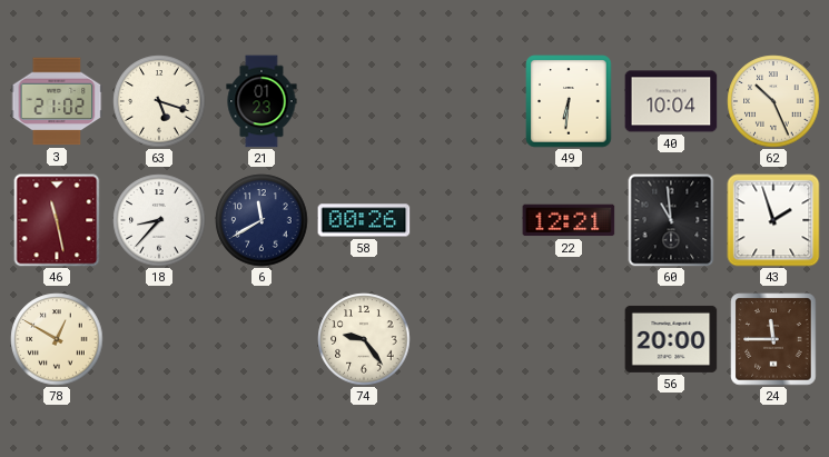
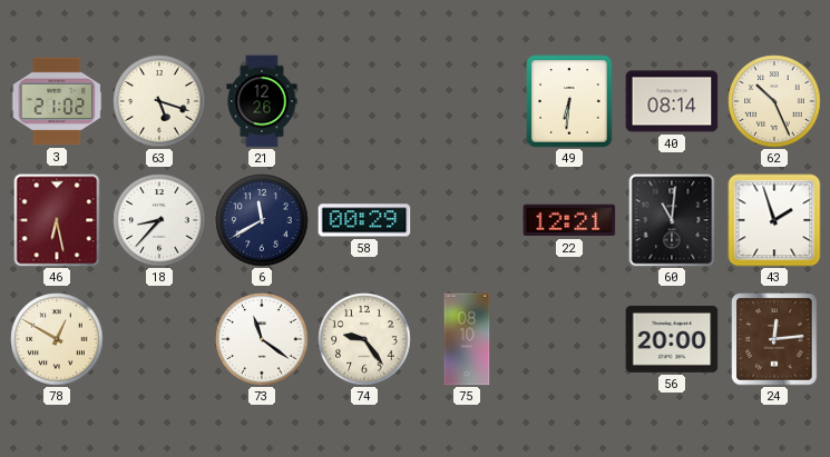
21: 01:23 -> 12:26
40: 10:04 -> 08:14
46: 11:28 -> 6:28
58: 00:26 -> 00:29
60: 10:59 -> 11:01
73: none -> 11:21
75: none -> 08:10
24: 11:45 -> 12:14
